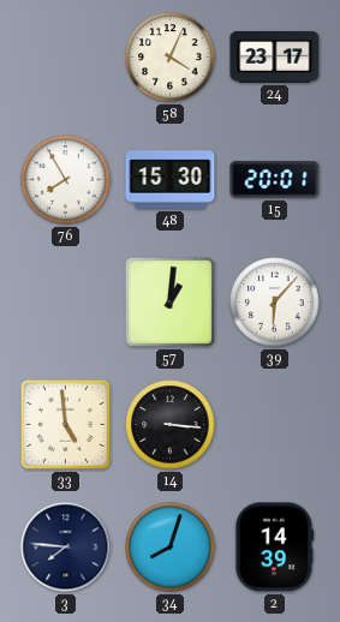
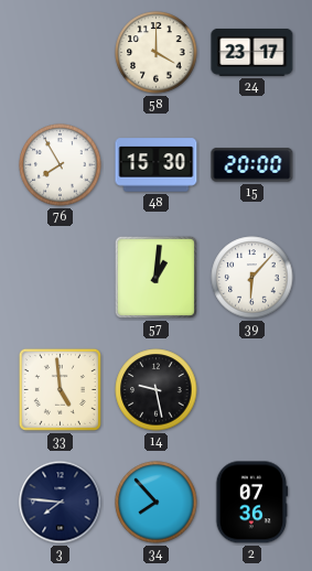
58: 4:04 -> 4:00
15: 20:01 -> 20:00
14: 3:16 -> 9:28
34: 8:03 -> 7:53
2: 14:39 -> 07:36
